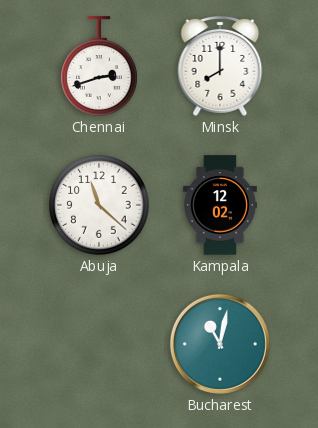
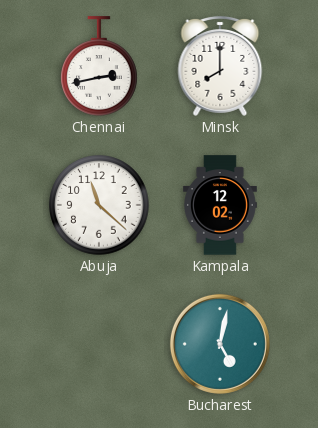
Chennai: 2:42 -> 2:43
Bucharest: 11:02 -> 5:02
